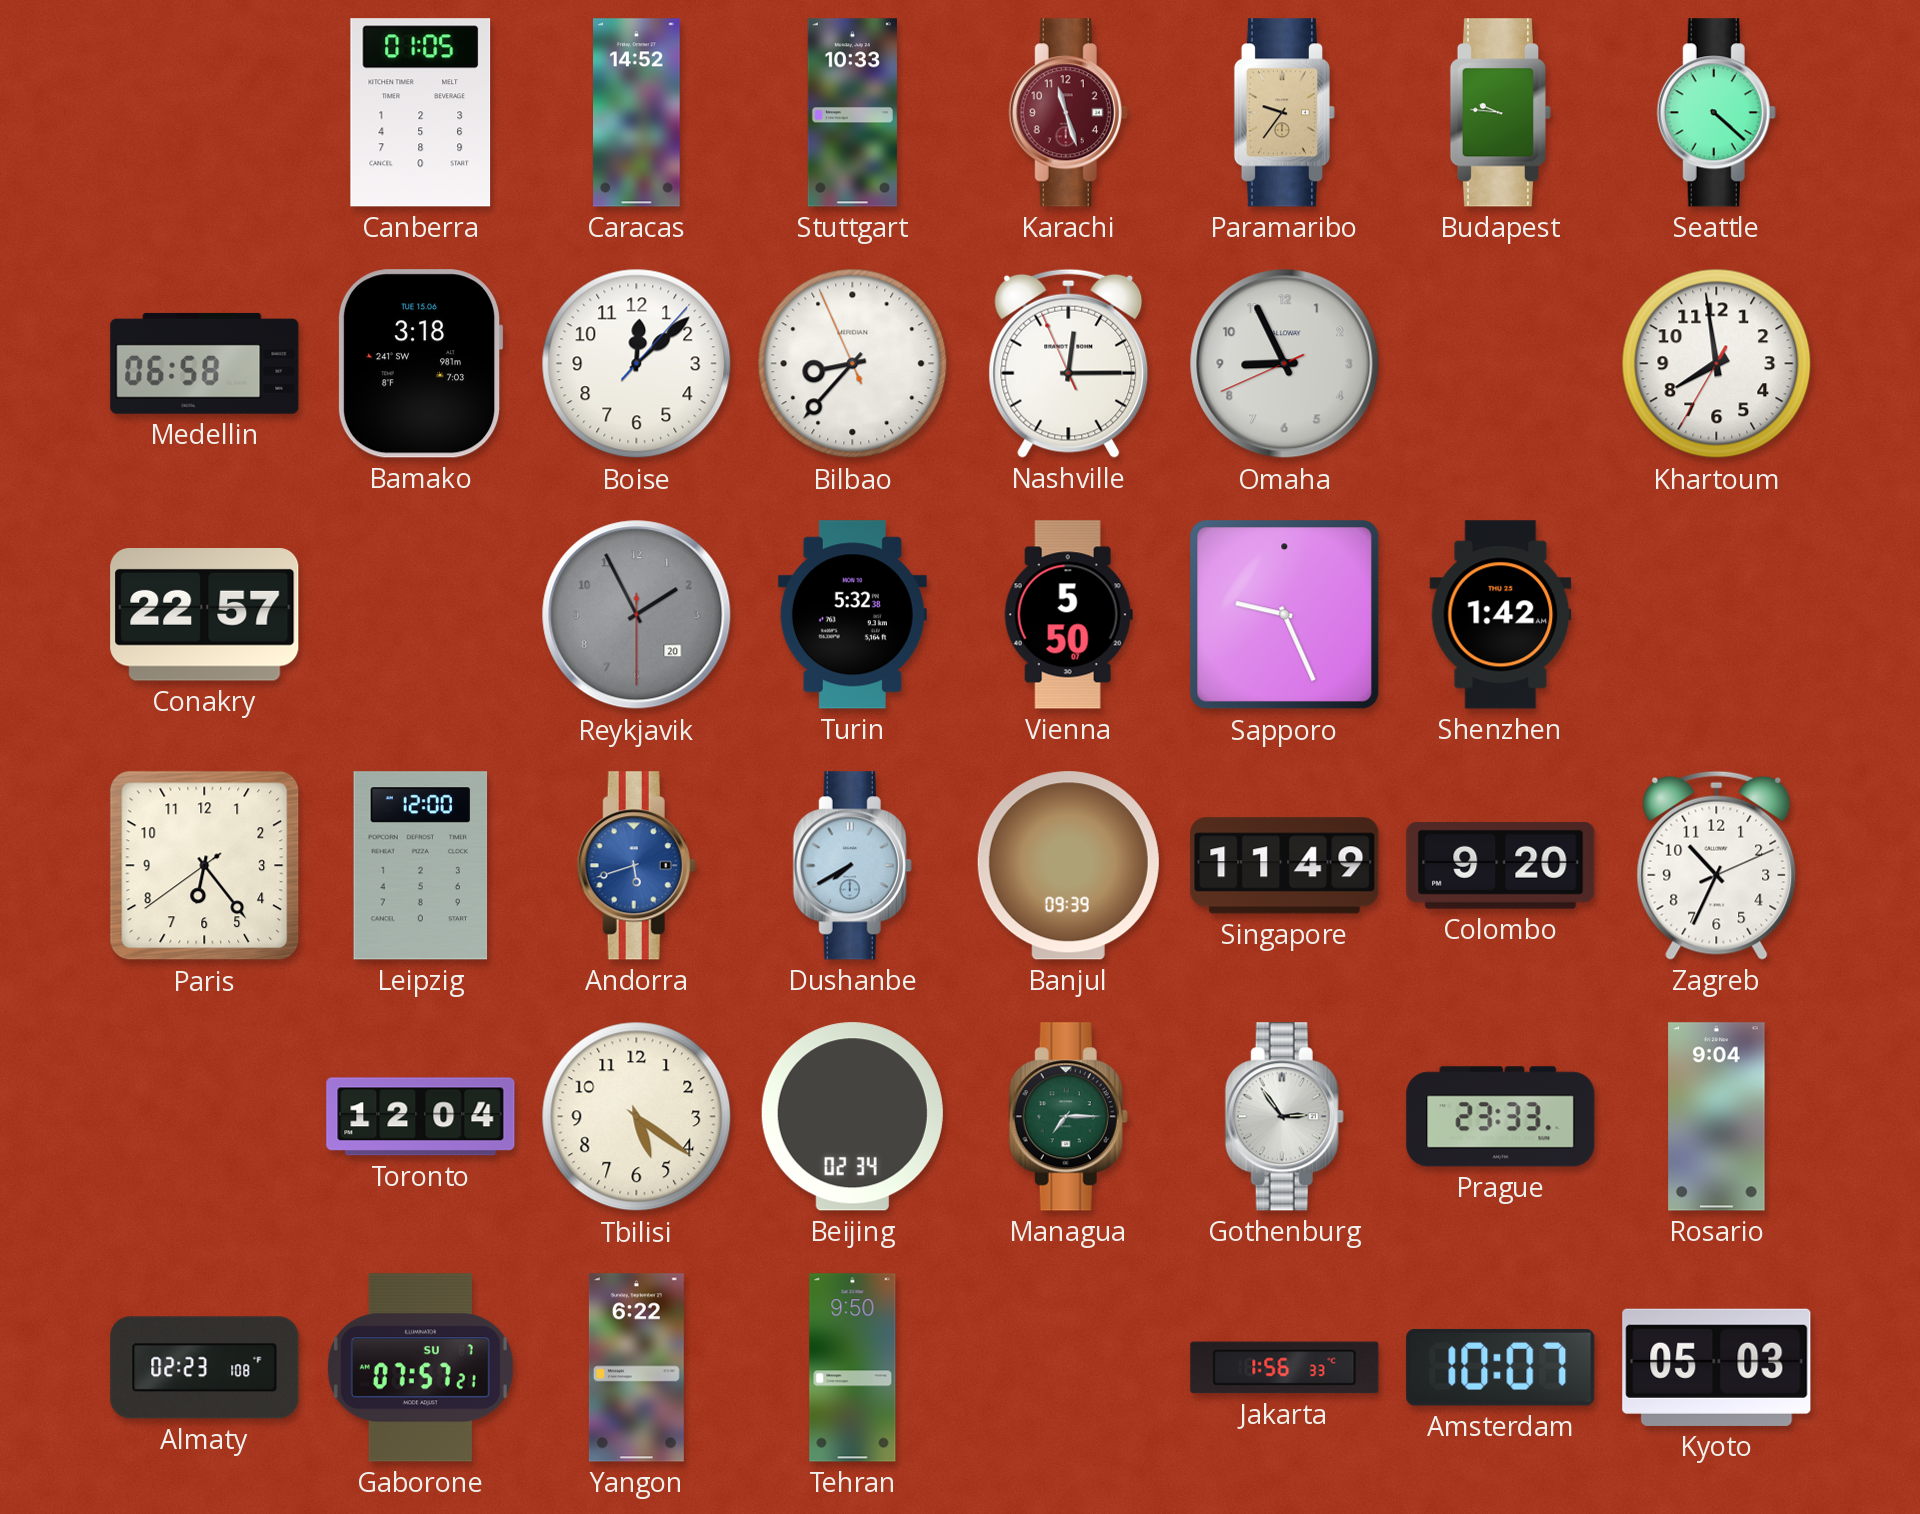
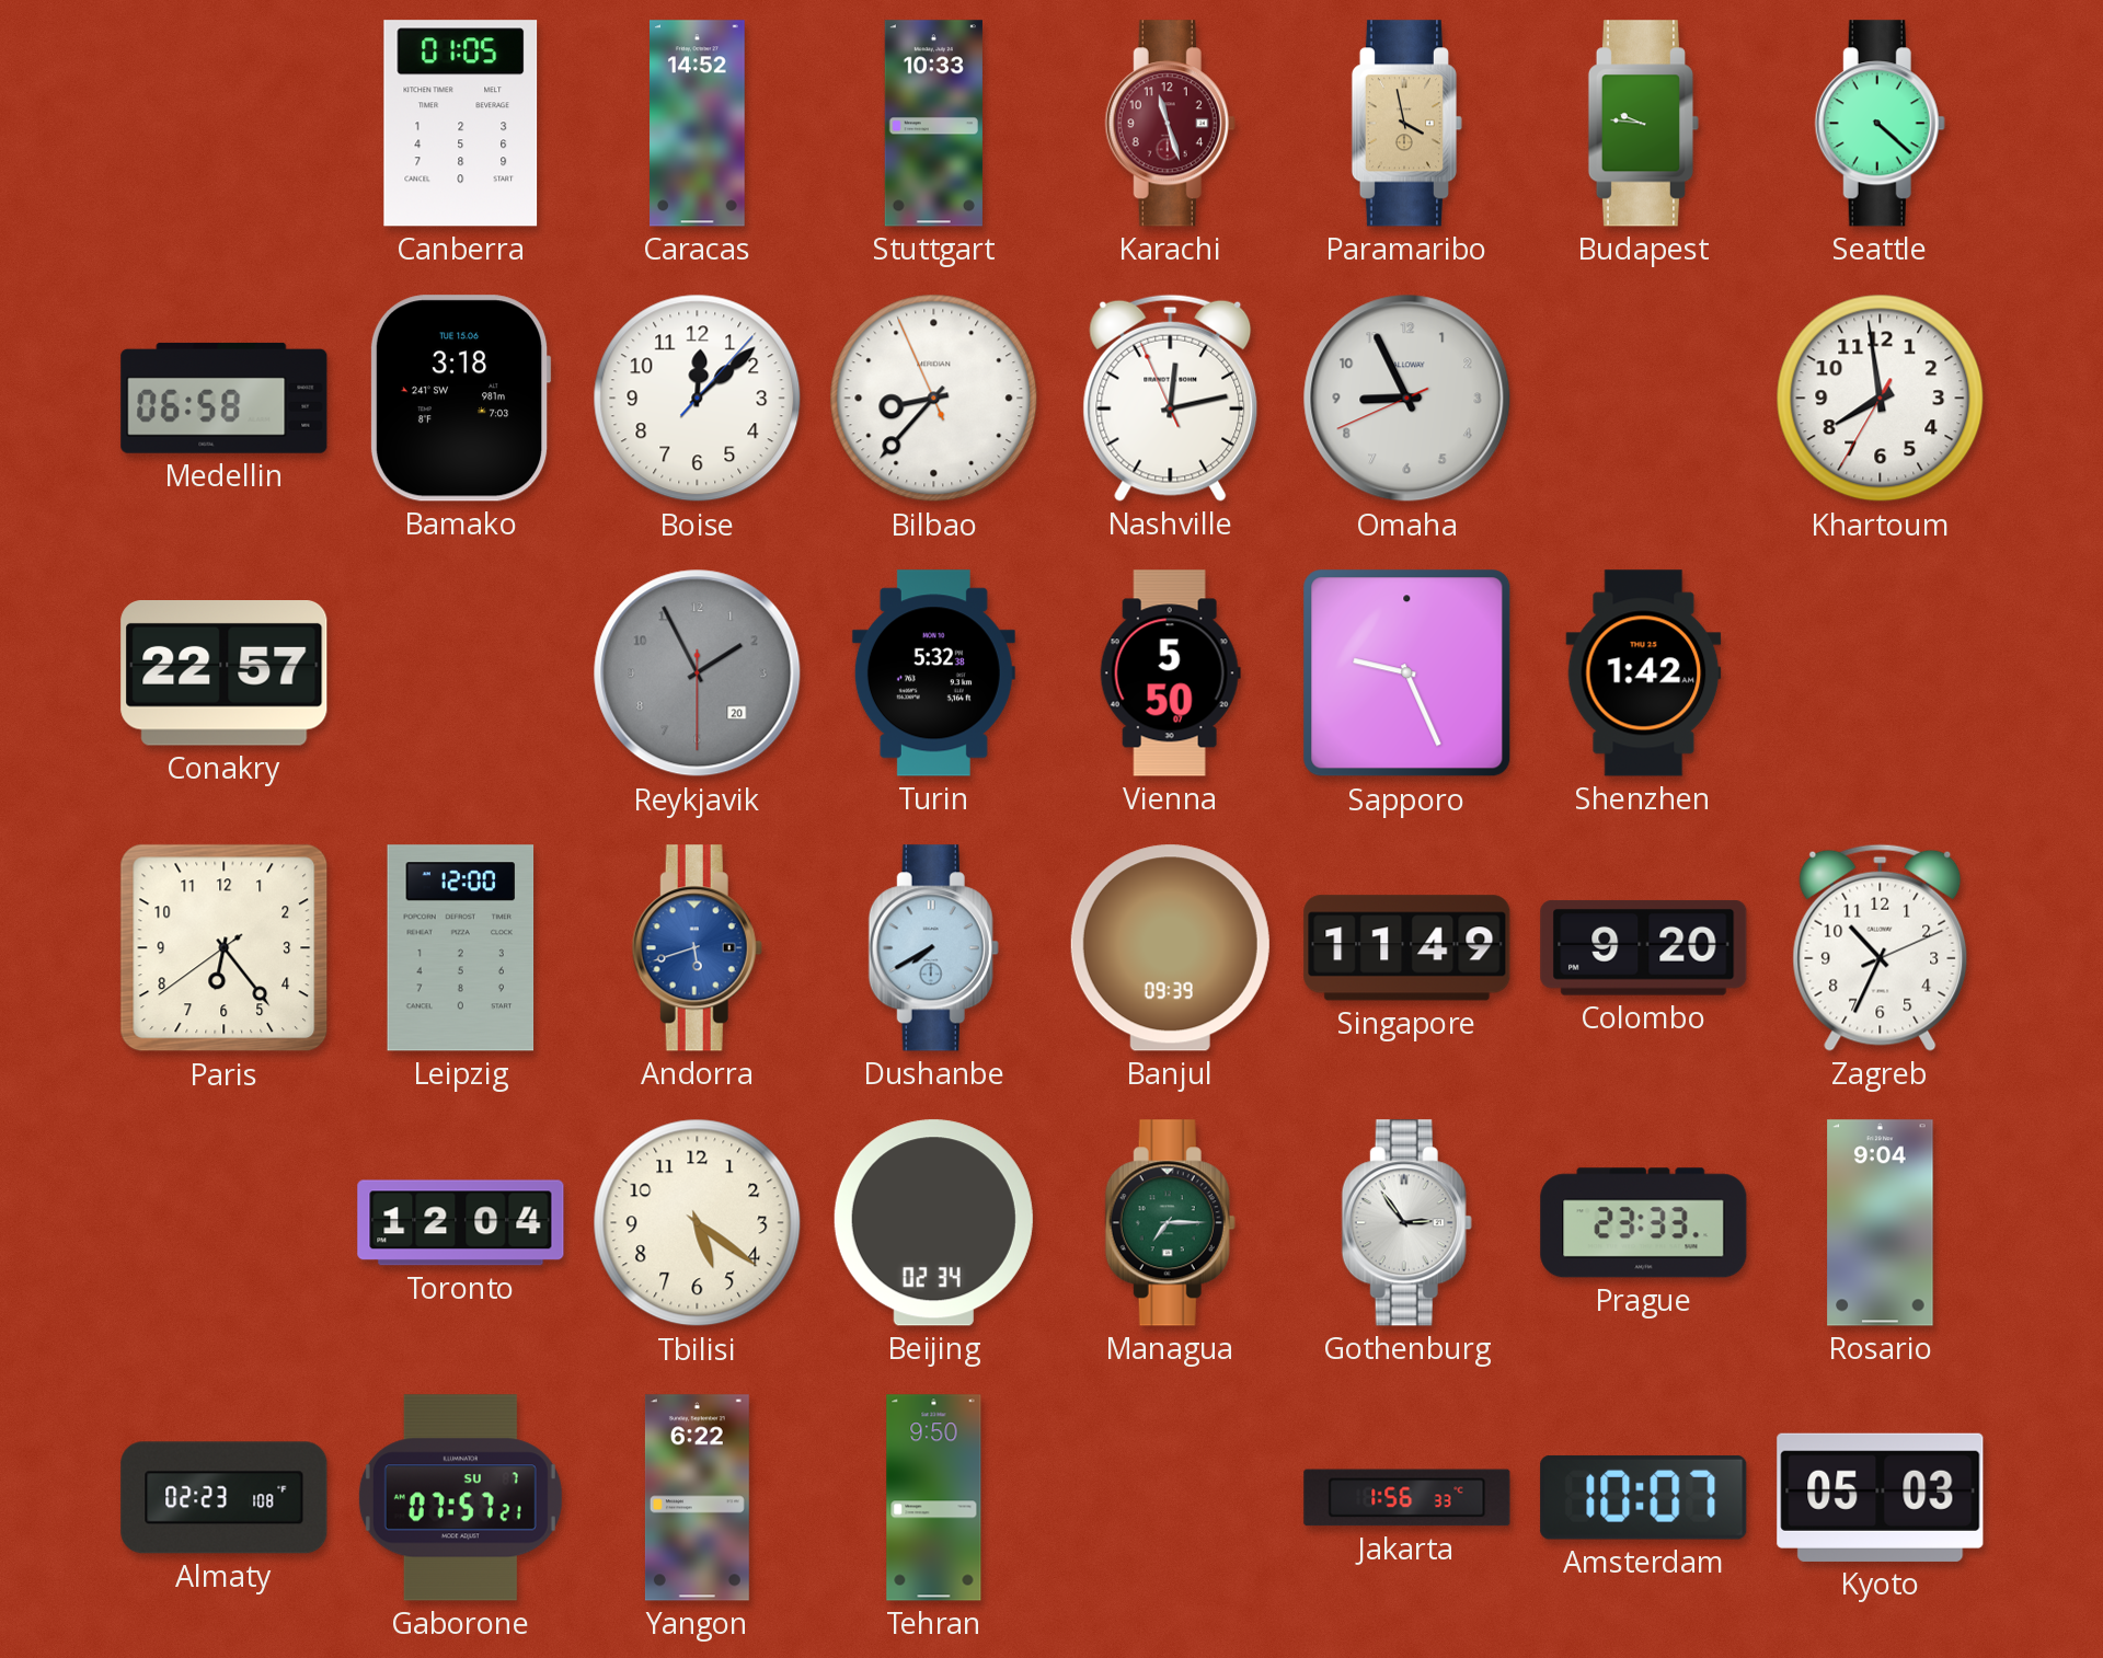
Paramaribo: 9:36 -> 3:58
Nashville: 12:14 -> 12:12
